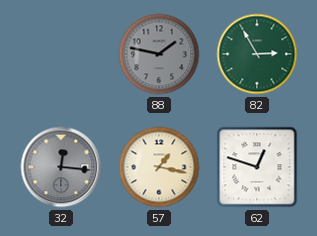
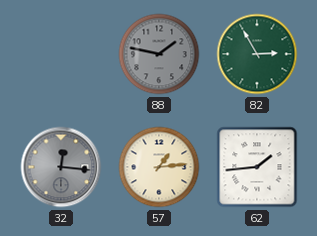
57: 1:17 -> 1:14
62: 12:48 -> 1:44
